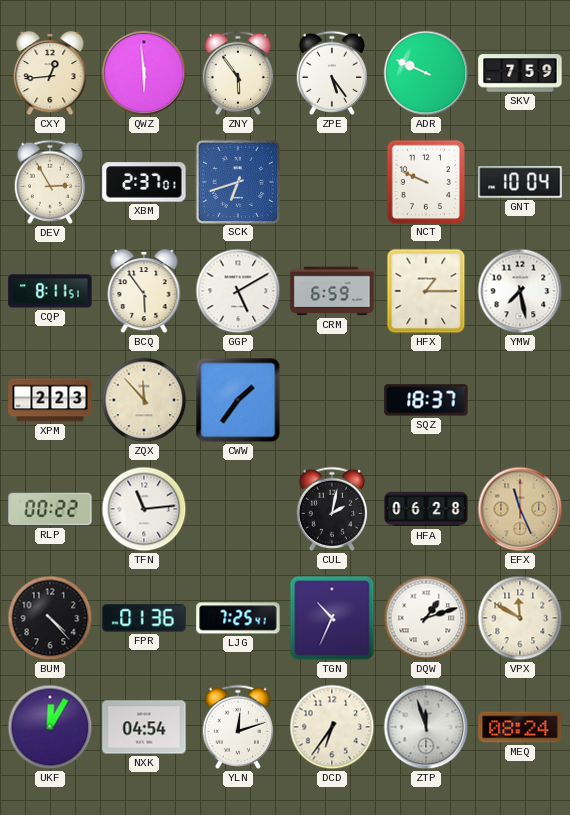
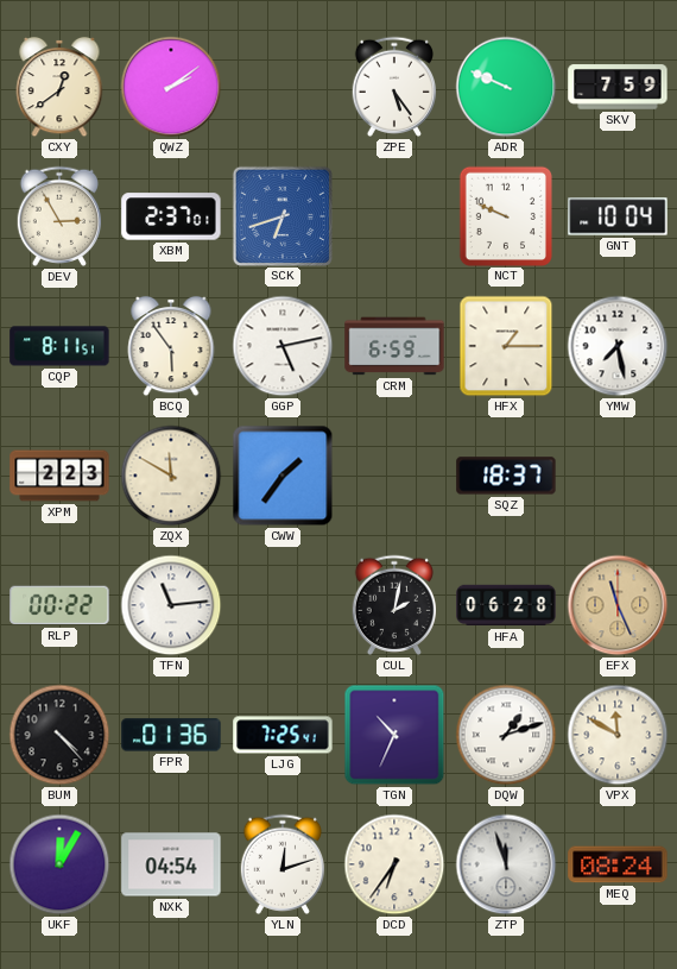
CXY: 12:44 -> 12:39
QWZ: 5:59 -> 2:09
ZNY: 5:54 -> none
GGP: 5:10 -> 5:13
ZQX: 11:53 -> 11:50
